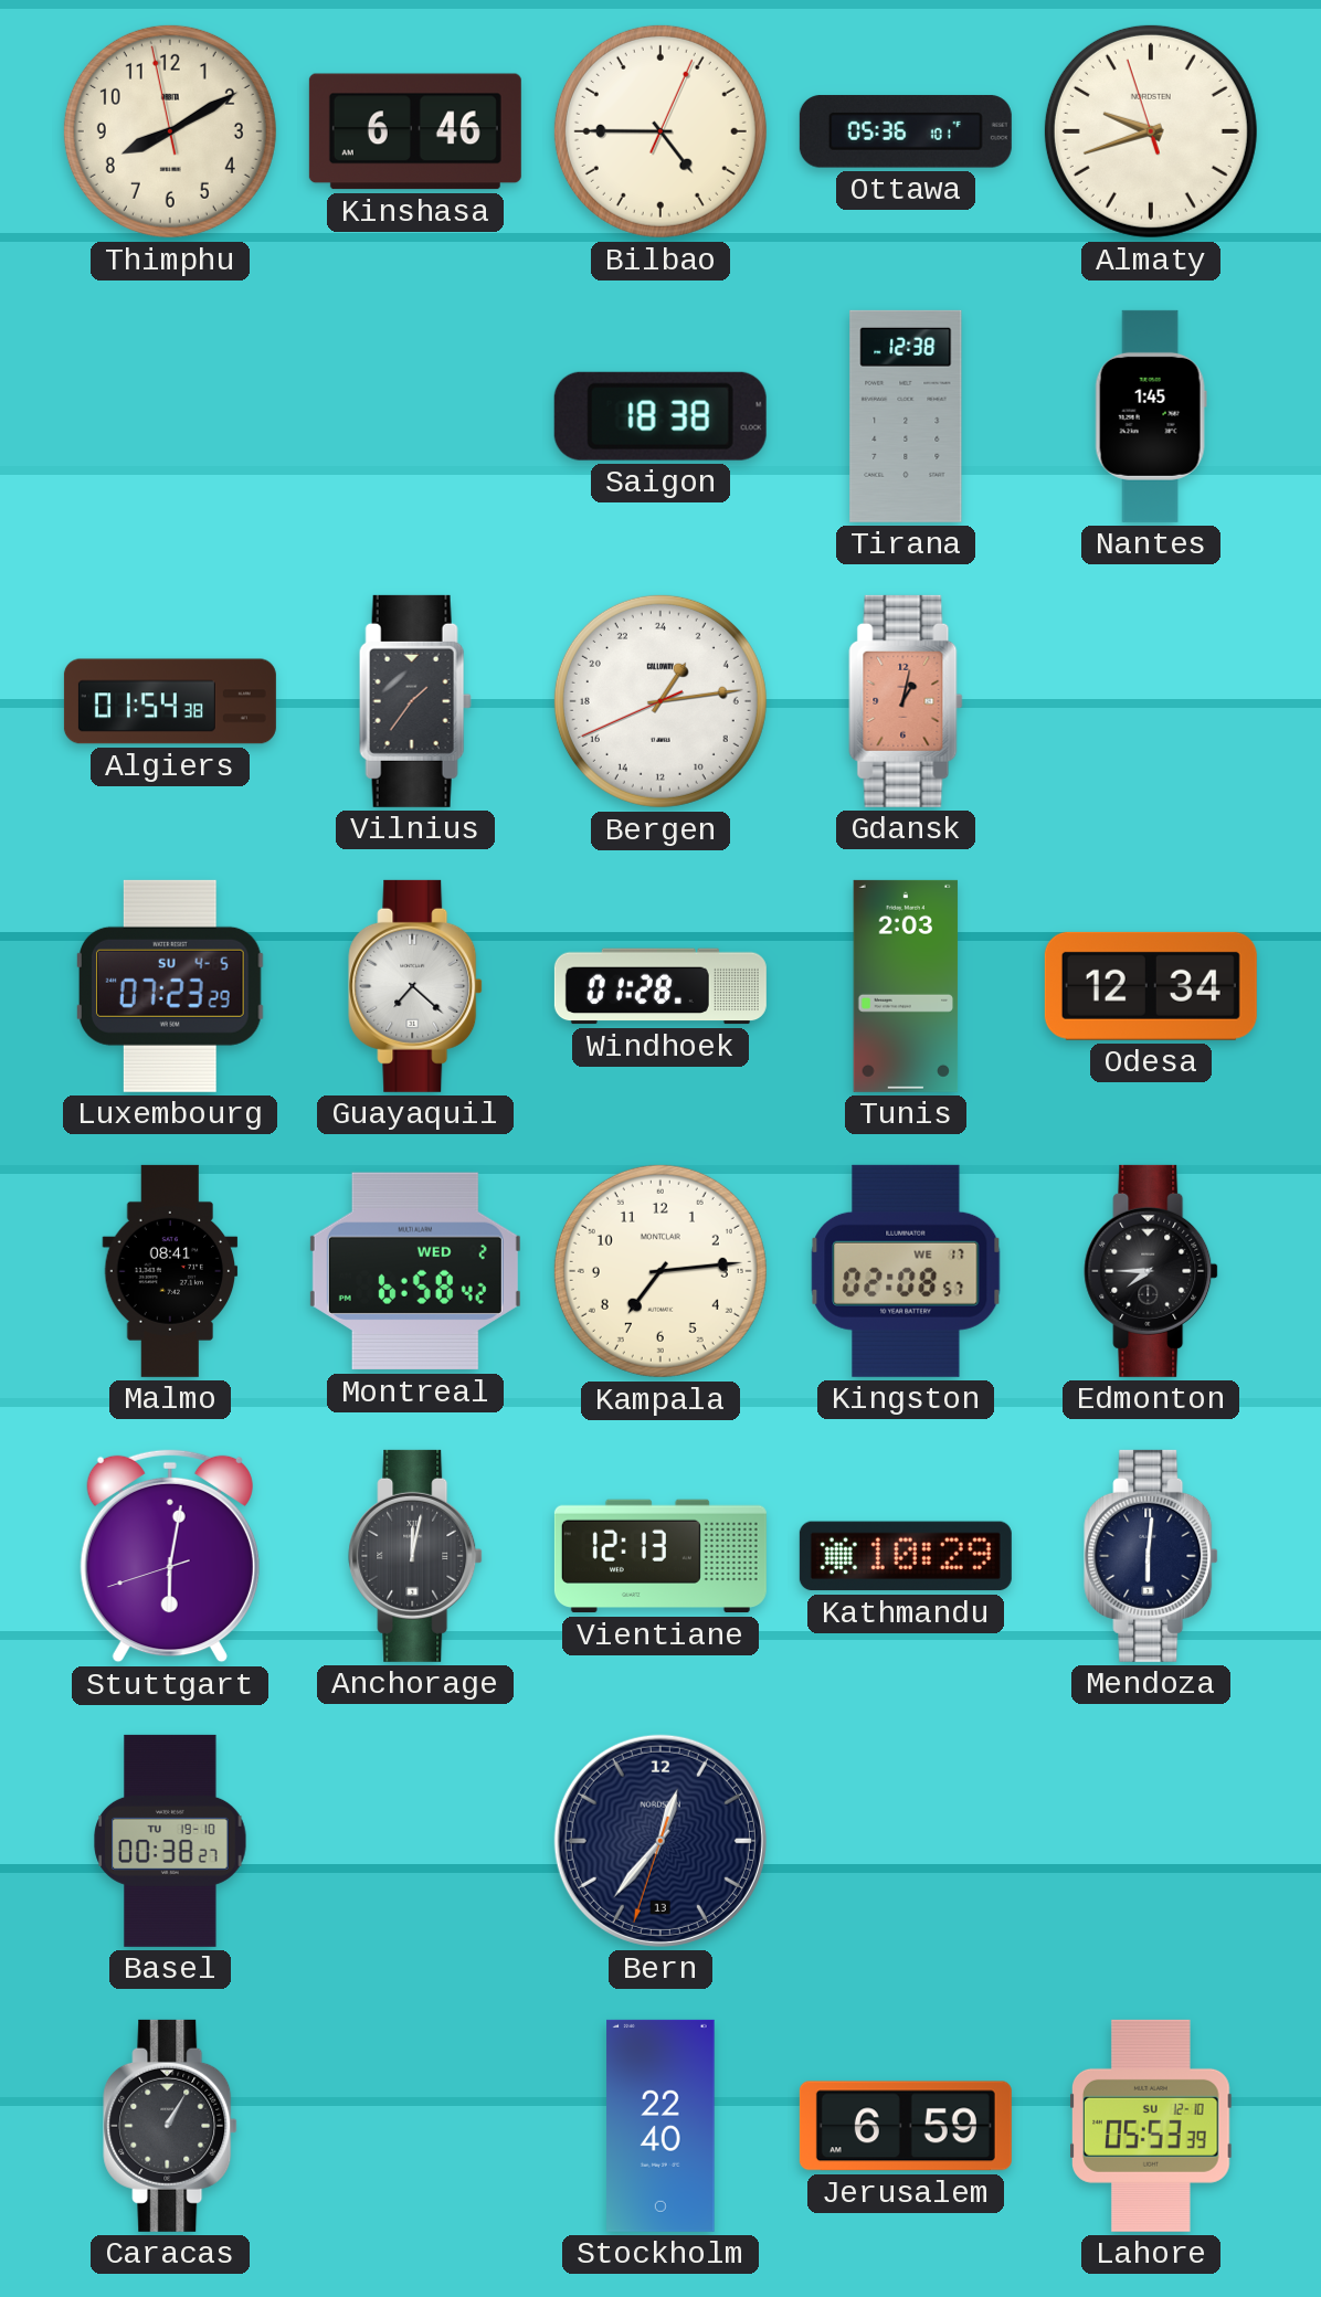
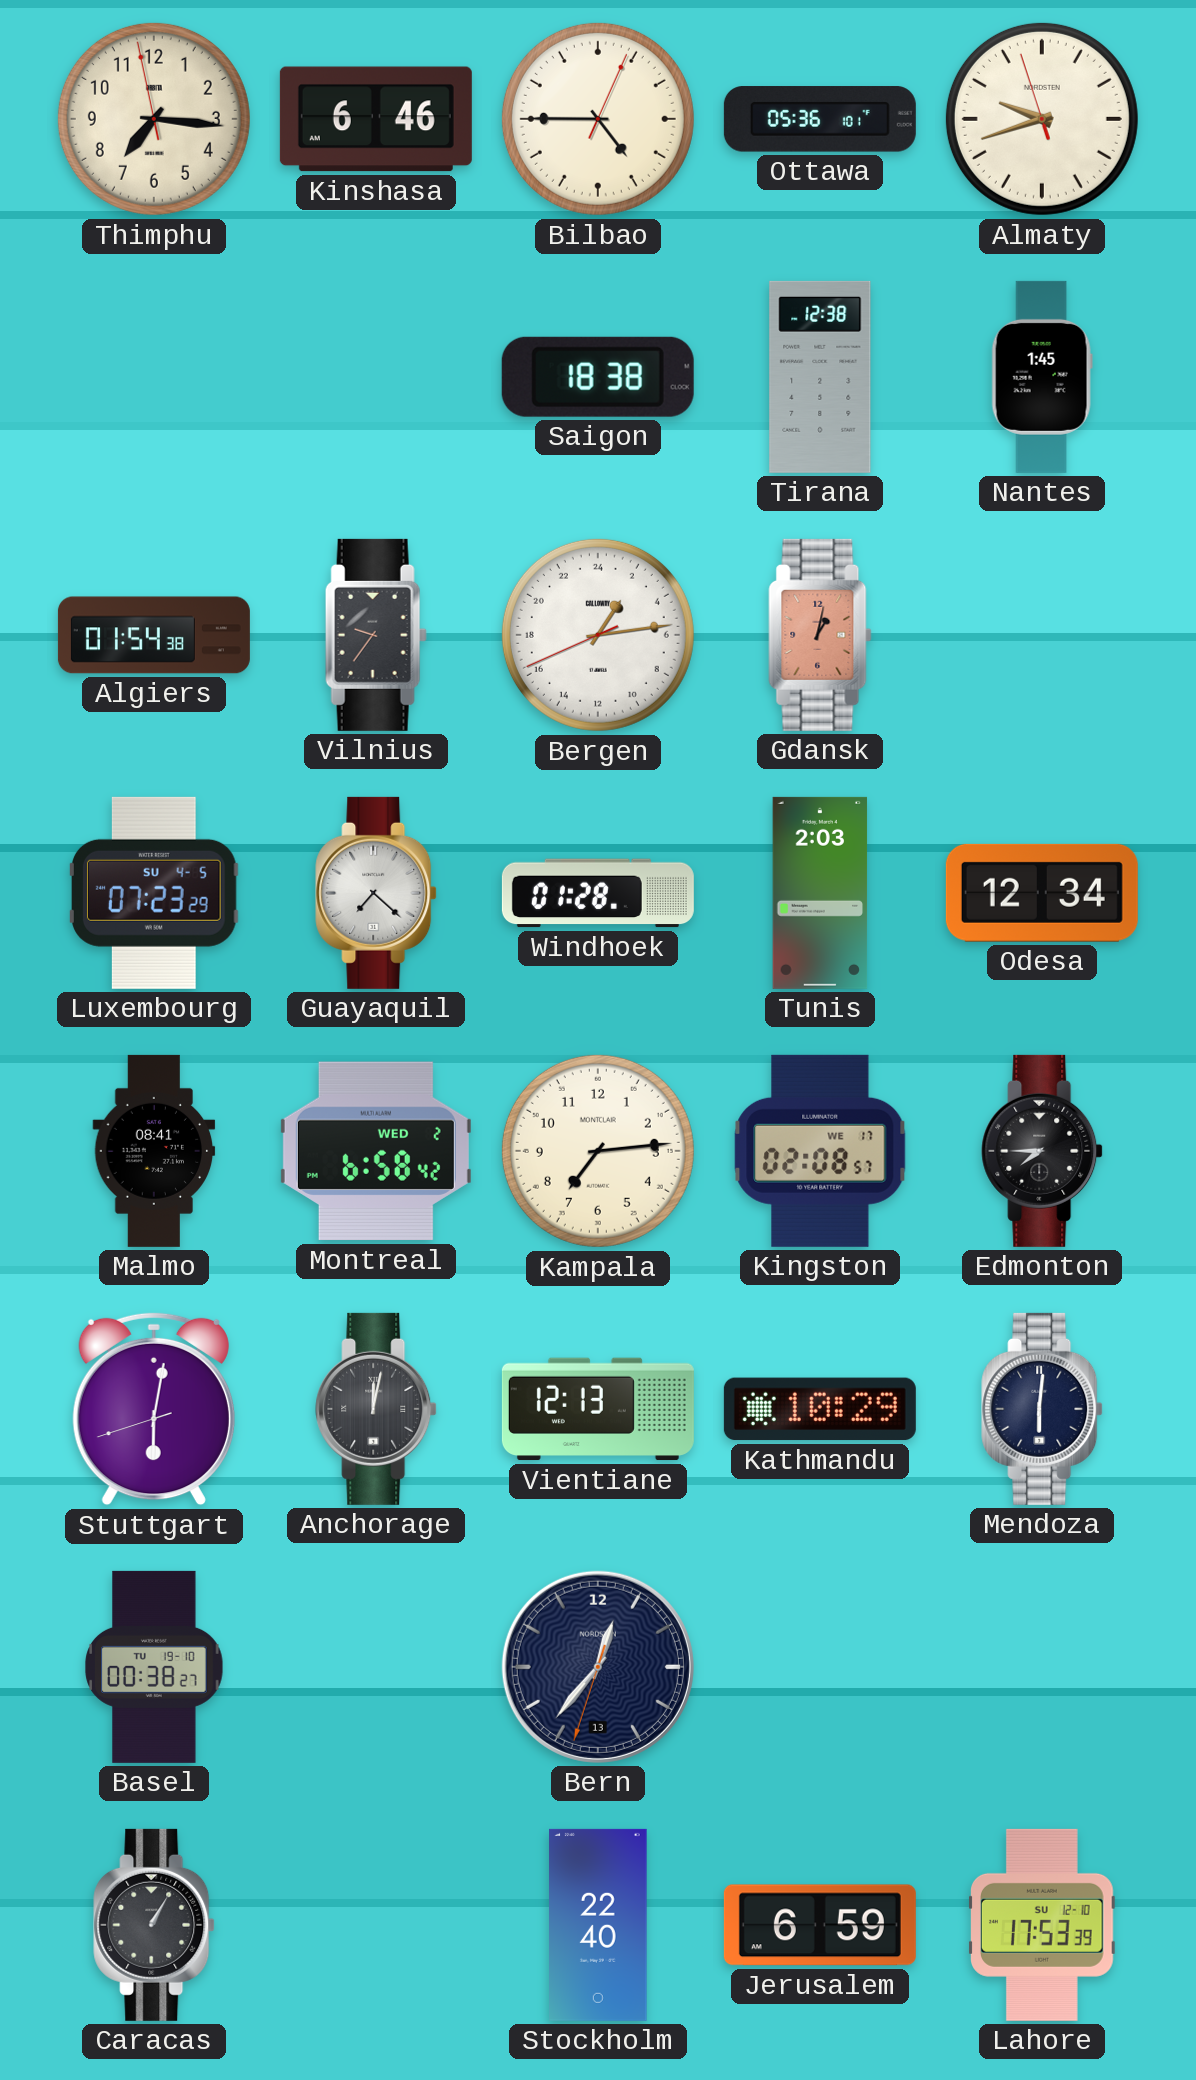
Thimphu: 8:09 -> 7:15
Vilnius: 1:36 -> 9:36
Lahore: 05:53 -> 17:53
